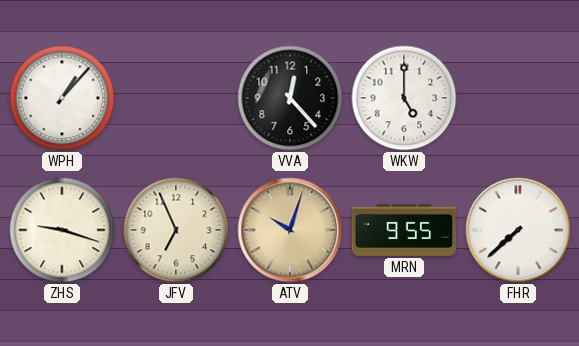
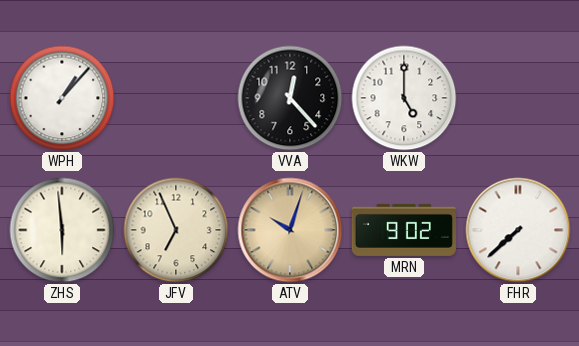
ZHS: 9:18 -> 5:59
MRN: 9:55 -> 9:02
